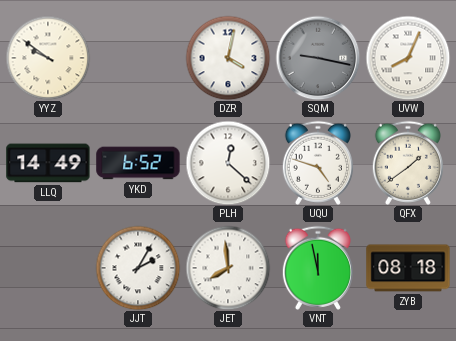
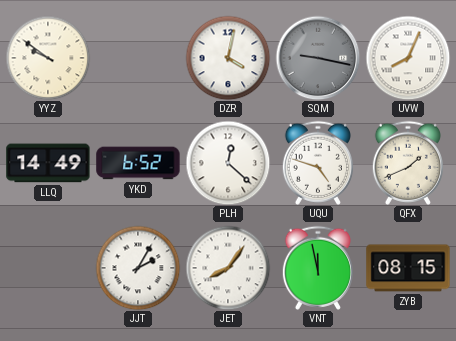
QFX: 1:39 -> 1:41
JET: 7:59 -> 8:06
ZYB: 08:18 -> 08:15
